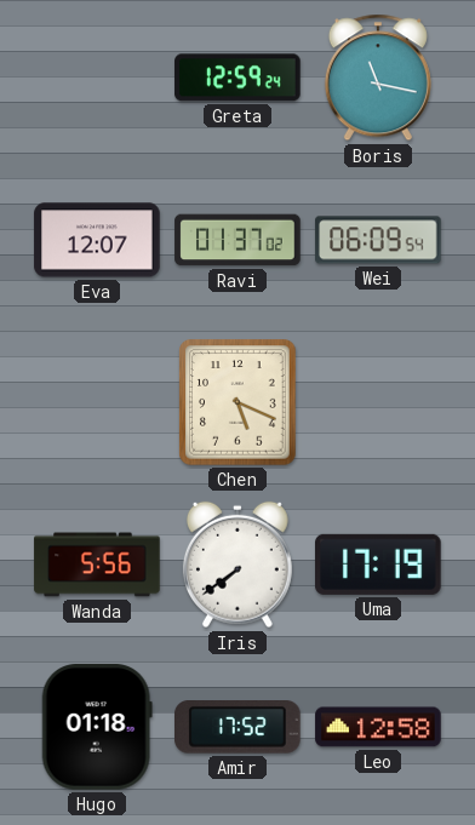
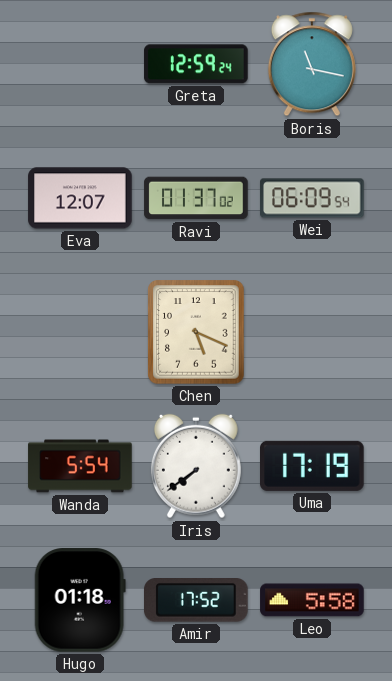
Wanda: 5:56 -> 5:54
Leo: 12:58 -> 5:58
